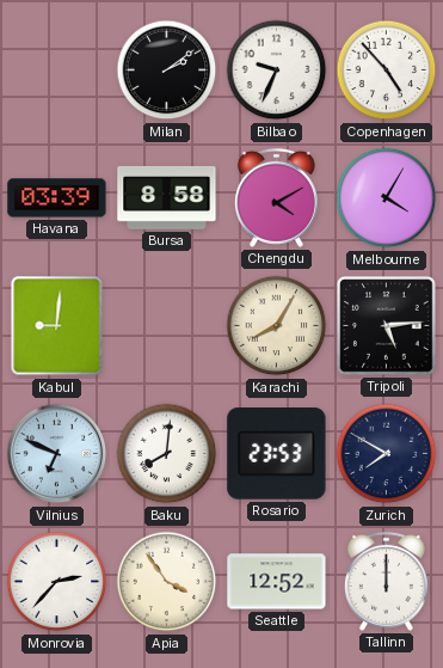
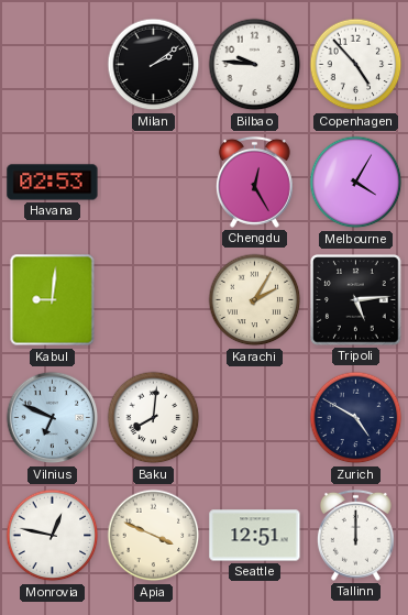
Bilbao: 9:34 -> 9:46
Havana: 03:39 -> 02:53
Bursa: 8:58 -> none
Chengdu: 4:10 -> 12:25
Karachi: 8:05 -> 2:05
Rosario: 23:53 -> none
Zurich: 7:50 -> 4:50
Monrovia: 2:37 -> 12:47
Apia: 3:54 -> 3:49
Seattle: 12:52 -> 12:51
